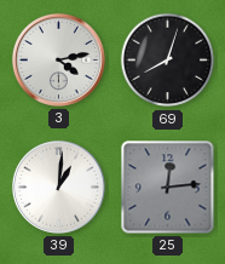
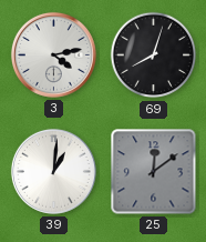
25: 12:14 -> 12:09
